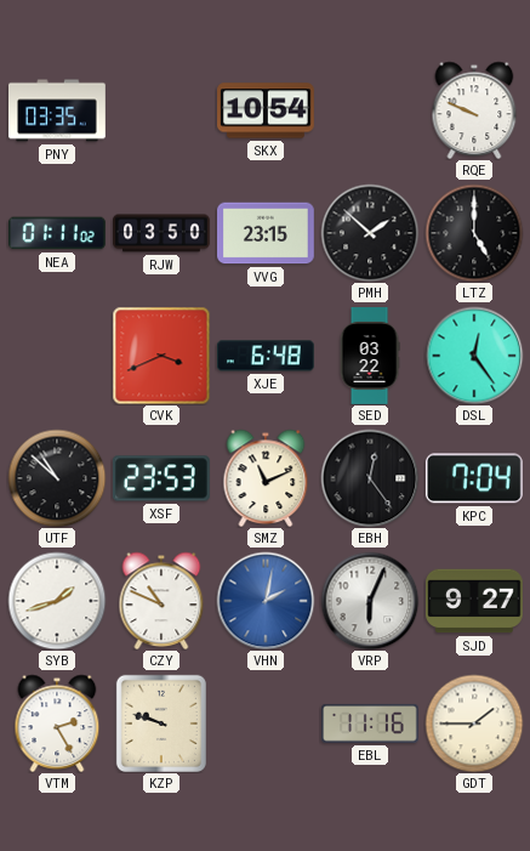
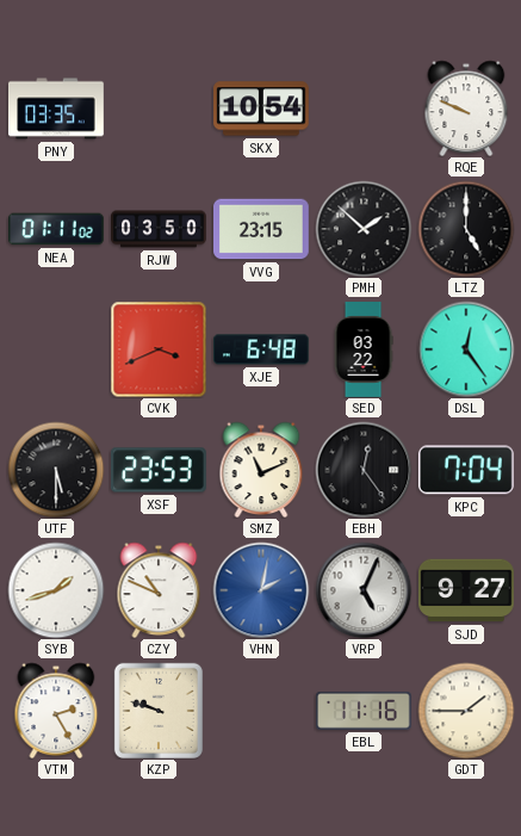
UTF: 10:52 -> 5:30
VRP: 6:04 -> 5:04
